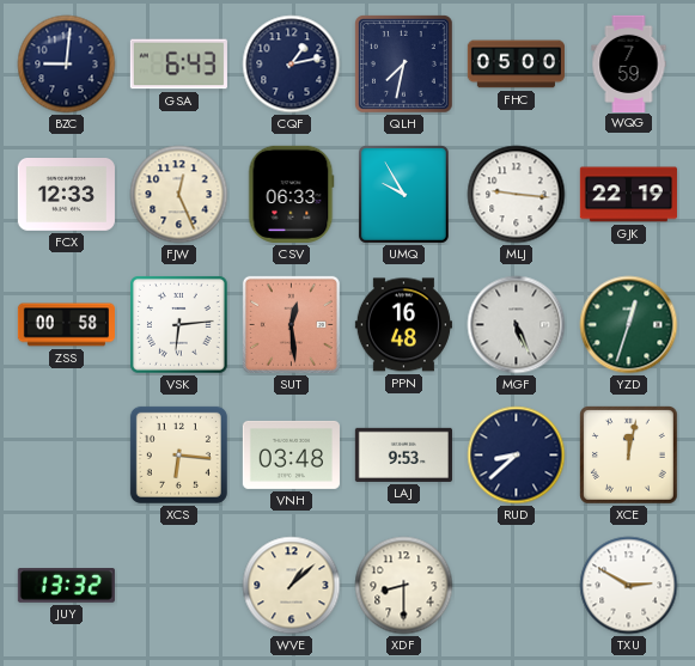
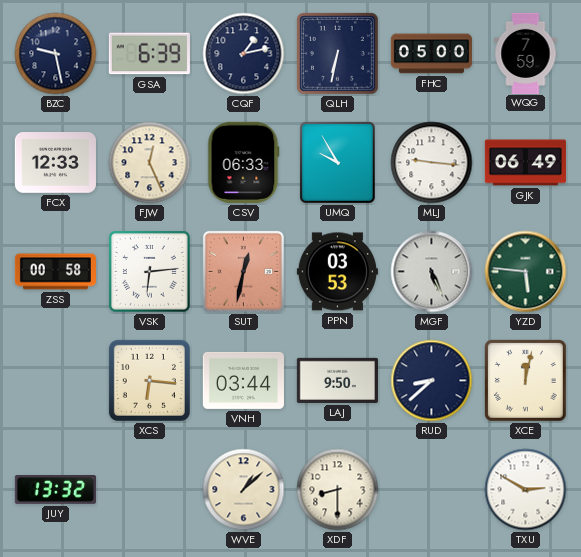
BZC: 9:01 -> 9:28
GSA: 6:43 -> 6:39
QLH: 7:32 -> 6:32
GJK: 22:19 -> 06:49
SUT: 12:29 -> 12:32
PPN: 16:48 -> 03:53
YZD: 12:33 -> 5:46
VNH: 03:48 -> 03:44
LAJ: 9:53 -> 9:50
